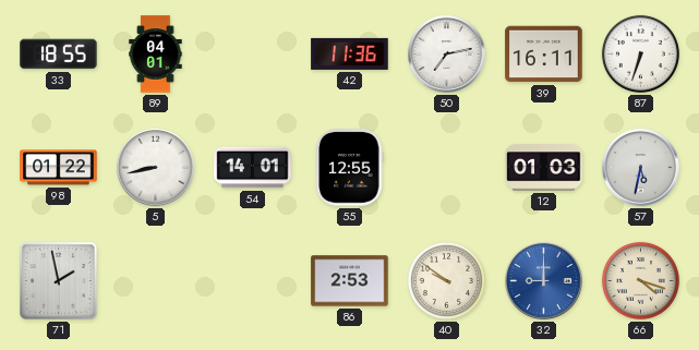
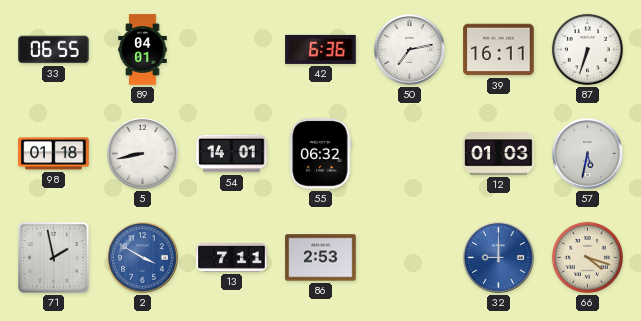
33: 18:55 -> 06:55
42: 11:36 -> 6:36
98: 01:22 -> 01:18
55: 12:55 -> 06:32
2: none -> 3:50
13: none -> 7:11
40: 9:51 -> none
